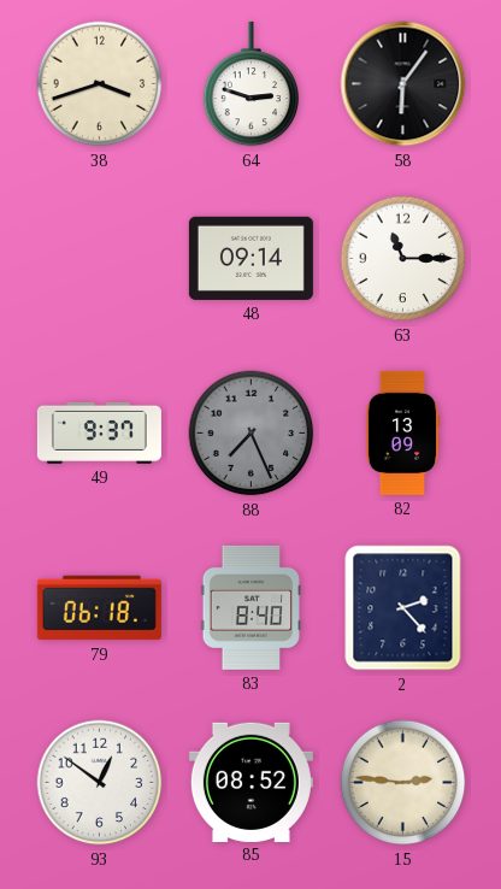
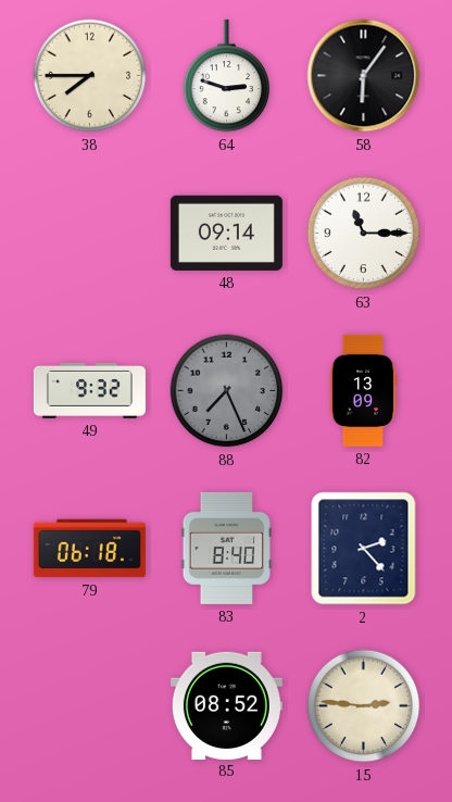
38: 3:42 -> 7:45
49: 9:37 -> 9:32
93: 12:51 -> none
